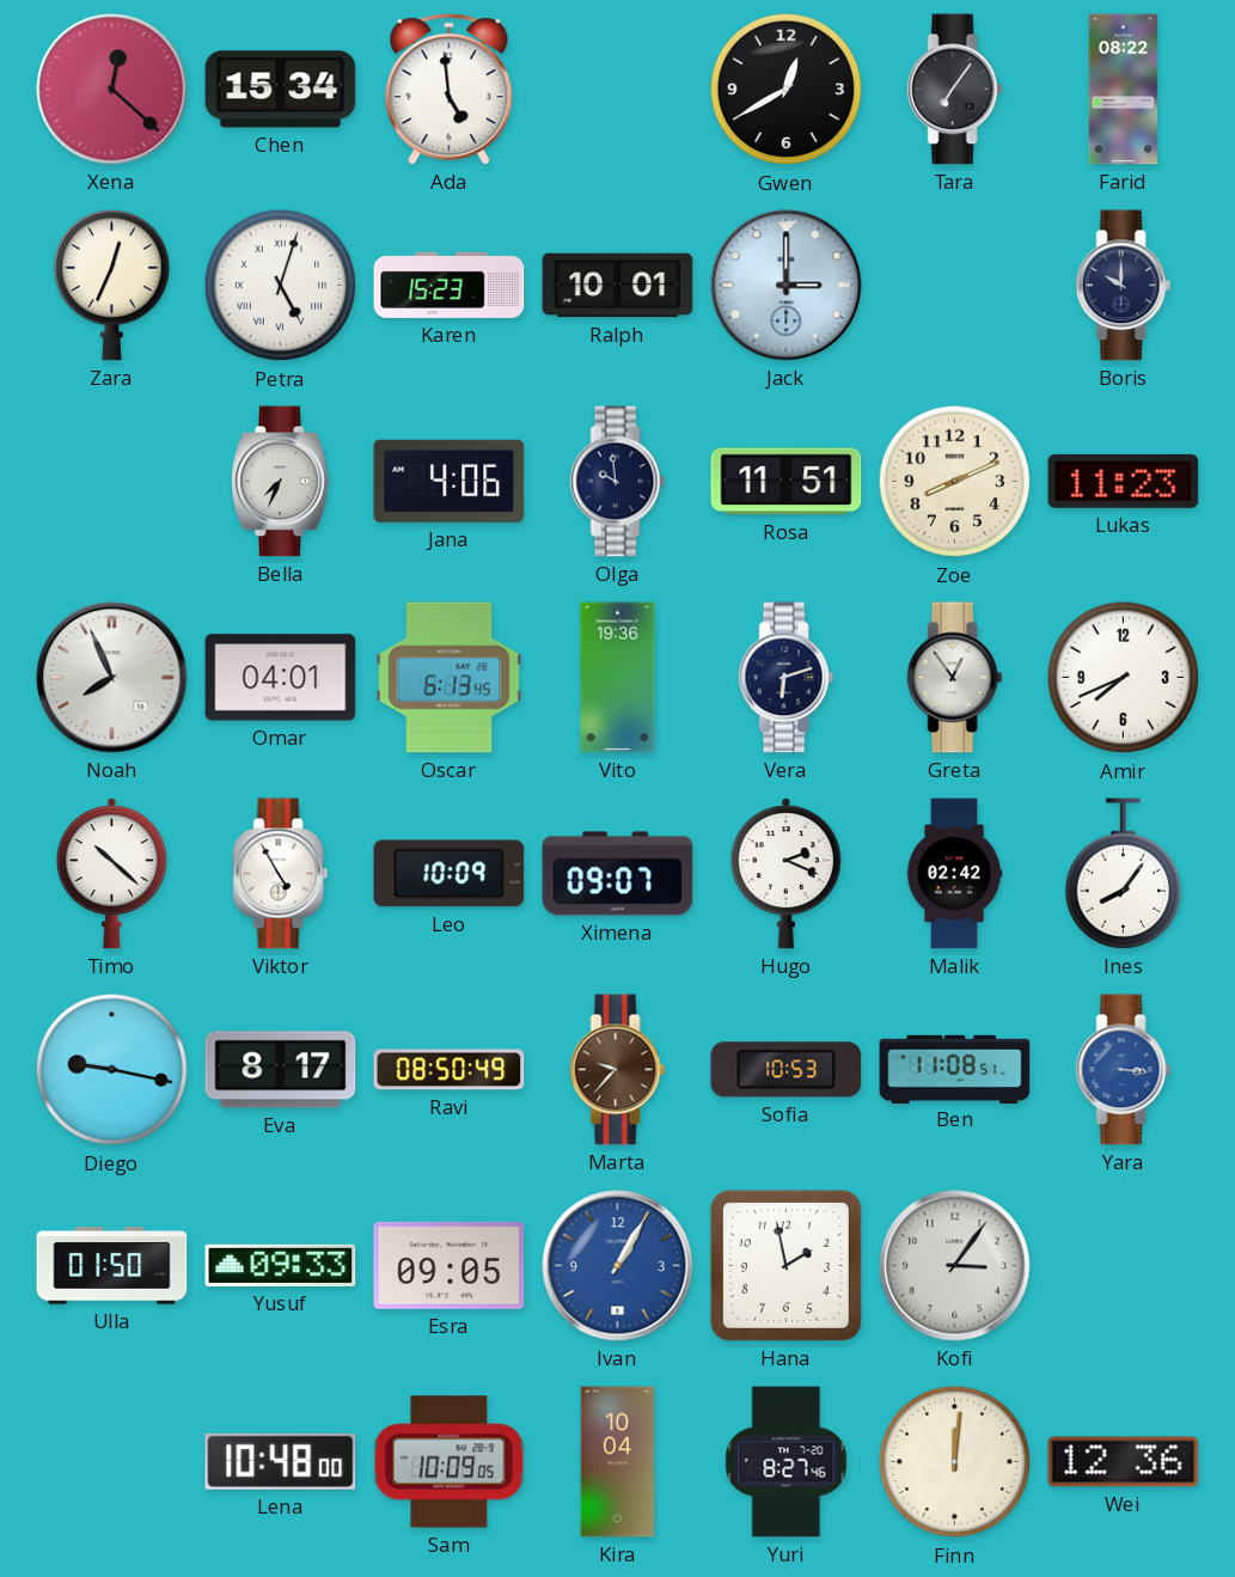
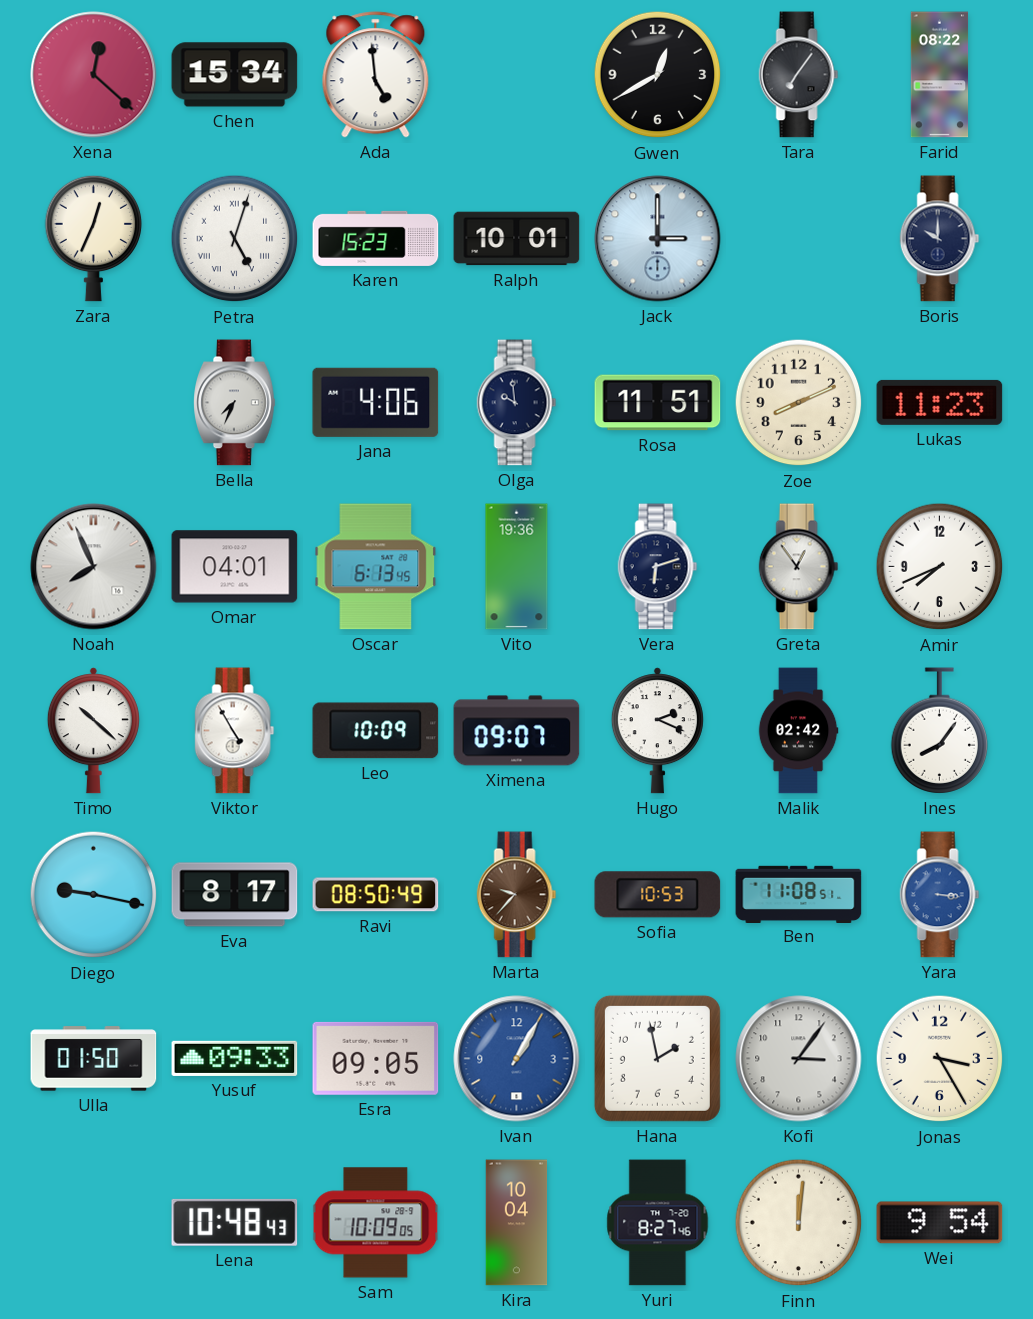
Jonas: none -> 3:25
Lena: 10:48:00 -> 10:48:43
Wei: 12:36 -> 9:54
